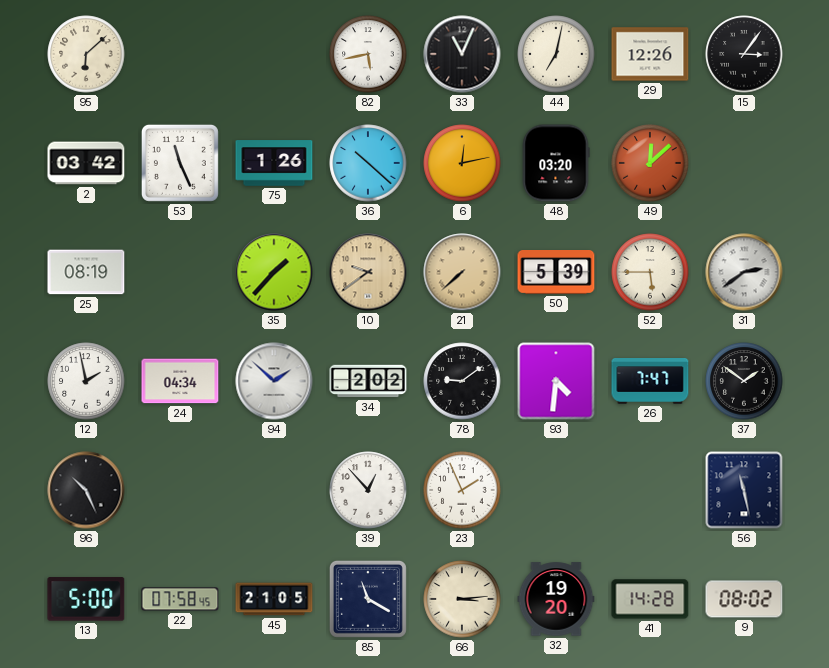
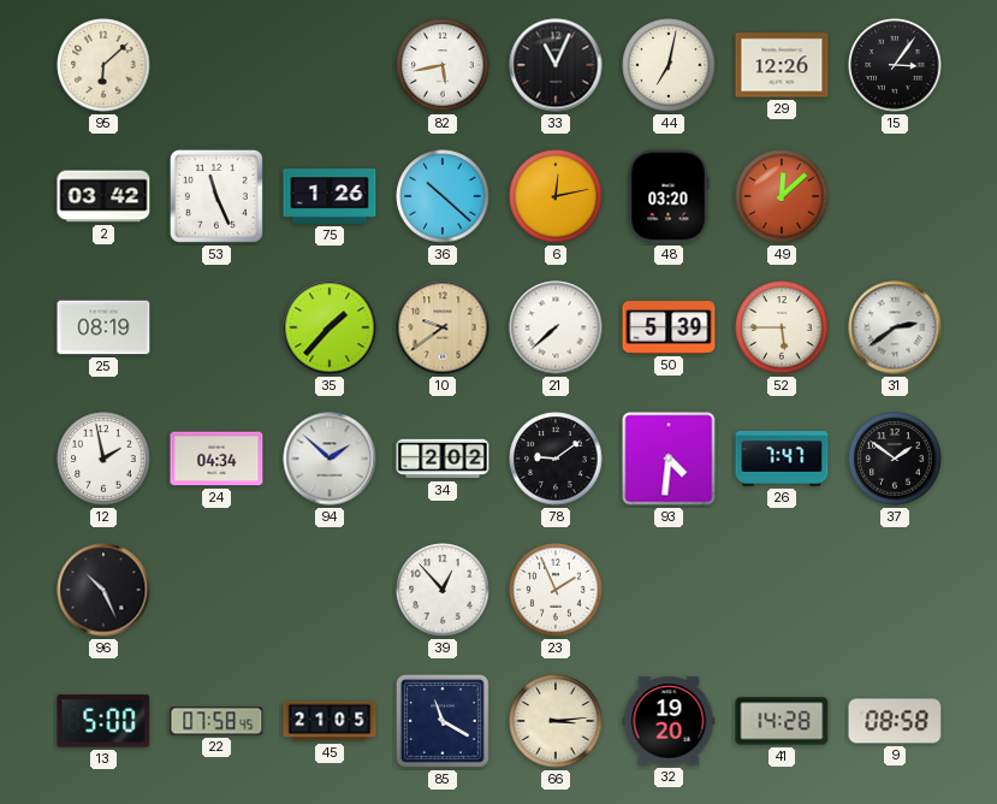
21 dial: champagne -> white
56: 11:28 -> none
9: 08:02 -> 08:58
